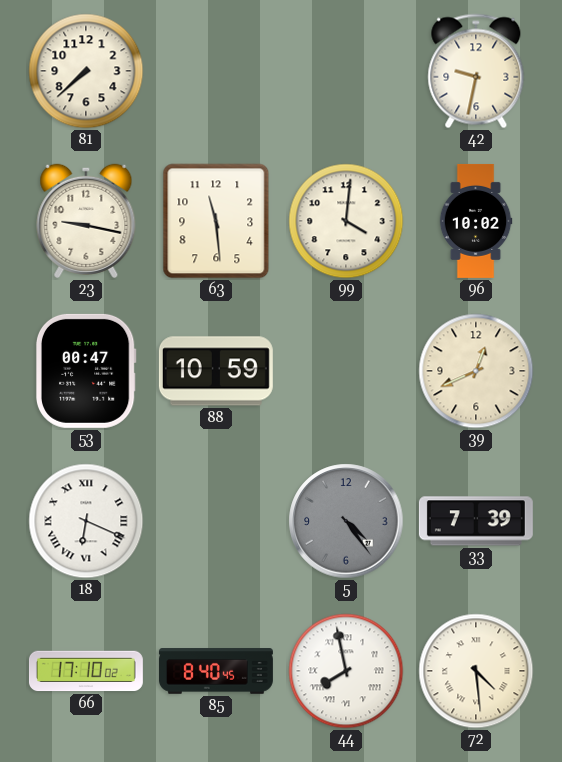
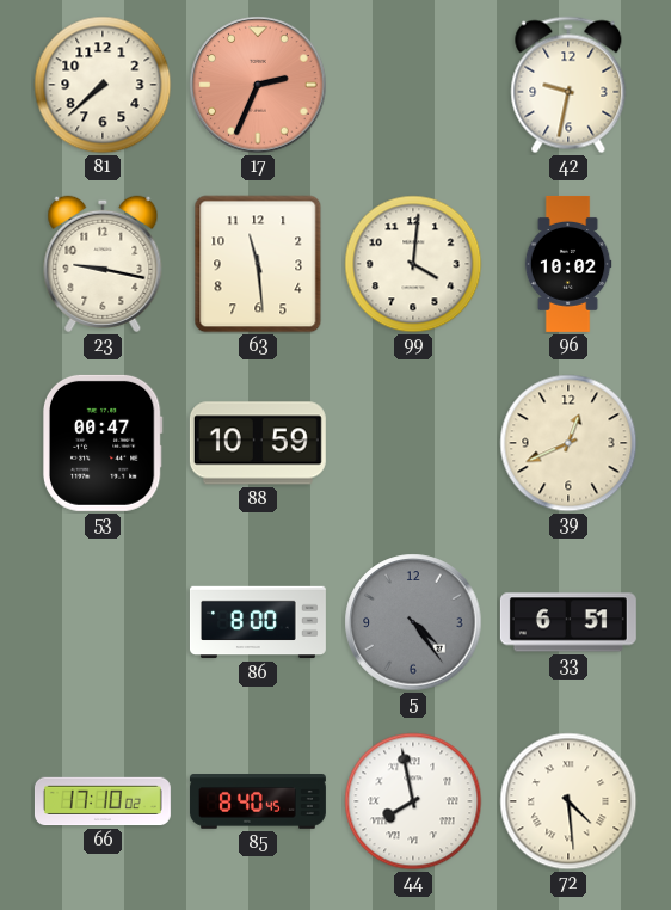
17: none -> 2:34
18: 6:19 -> none
86: none -> 8:00
33: 7:39 -> 6:51
